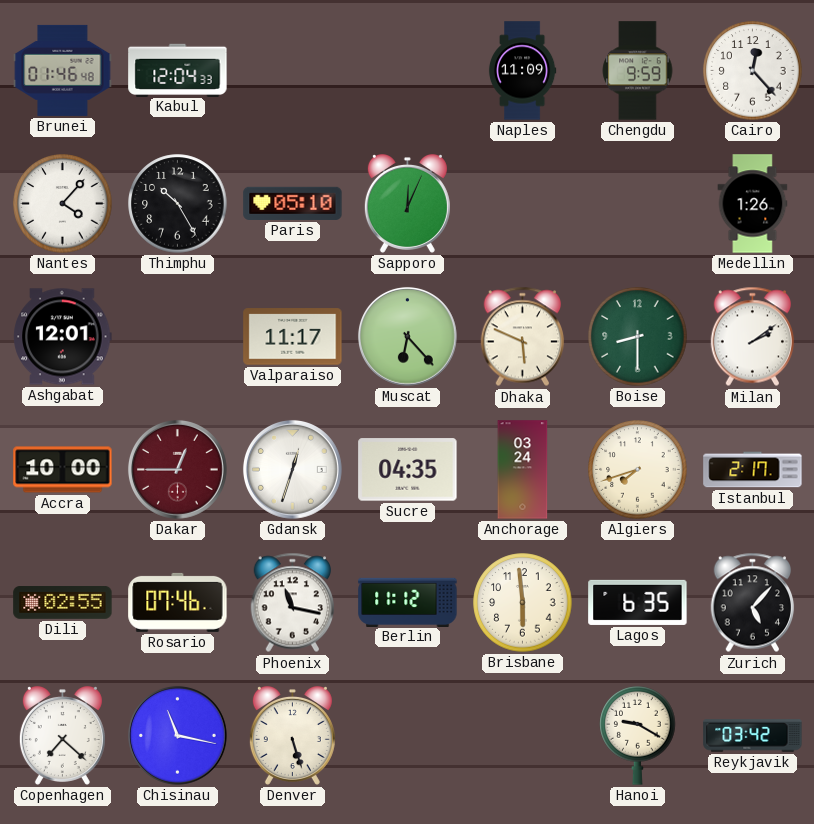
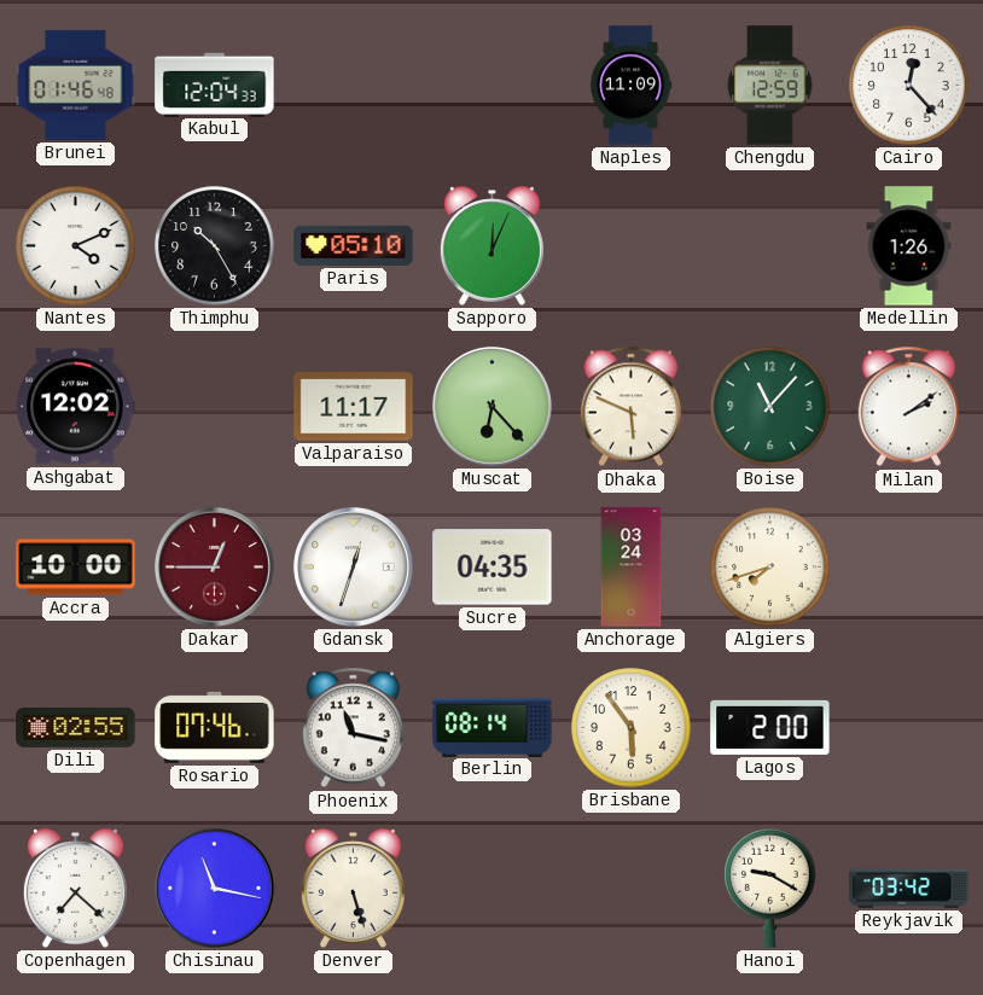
Chengdu: 9:59 -> 12:59
Nantes: 4:07 -> 4:11
Ashgabat: 12:01 -> 12:02
Boise: 8:30 -> 11:07
Istanbul: 2:17 -> none
Berlin: 11:12 -> 08:14
Brisbane: 5:59 -> 5:54
Lagos: 6:35 -> 2:00
Zurich: 5:07 -> none
